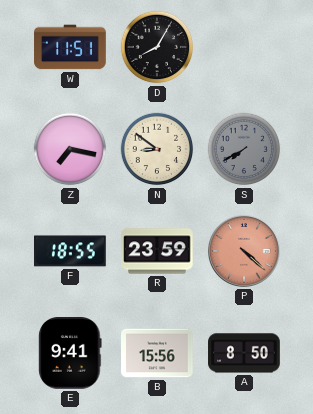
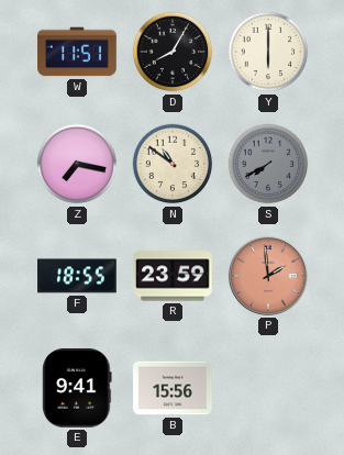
Y: none -> 6:00
N: 8:51 -> 10:51
P: 4:22 -> 1:59
A: 8:50 -> none
